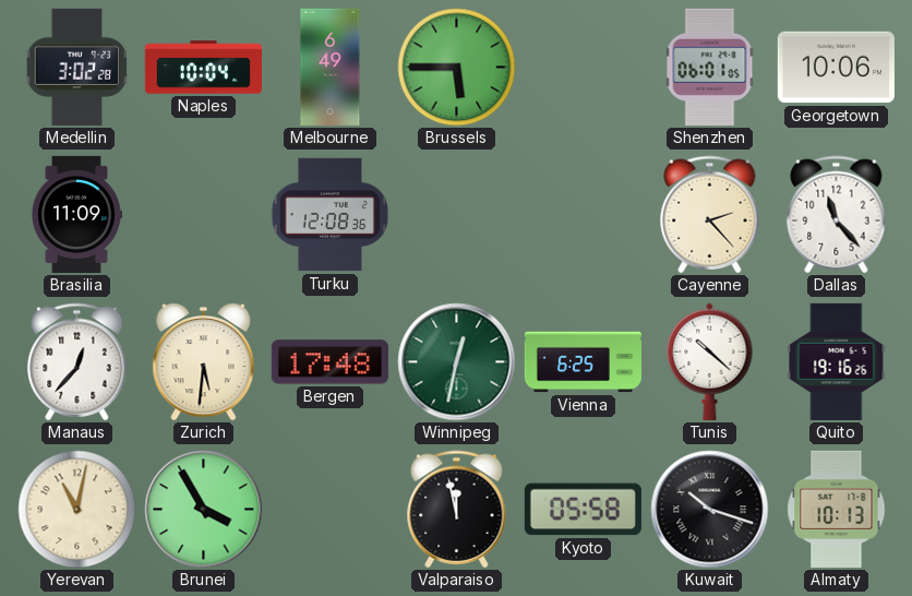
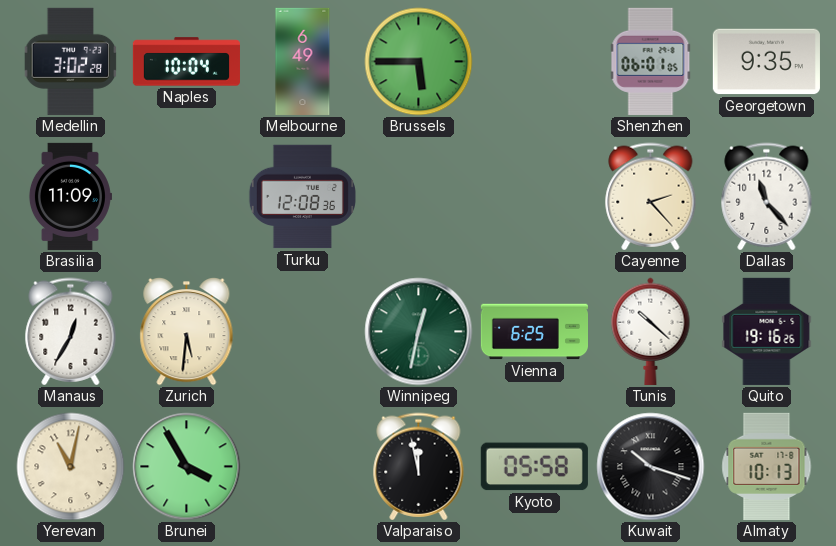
Georgetown: 10:06 -> 9:35
Manaus: 12:37 -> 12:35
Bergen: 17:48 -> none
